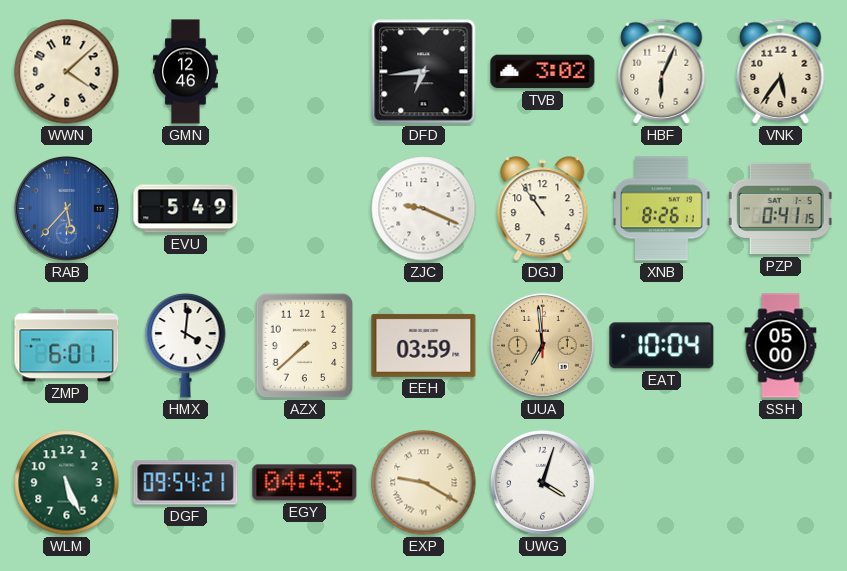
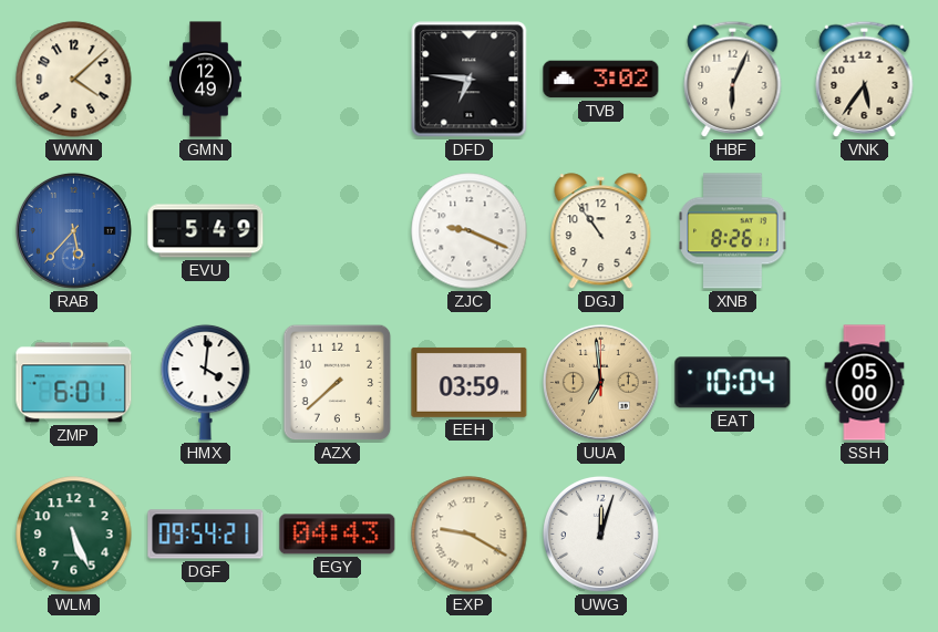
GMN: 12:46 -> 12:49
DFD: 6:44 -> 6:46
PZP: 0:41 -> none
UWG: 4:03 -> 12:03
